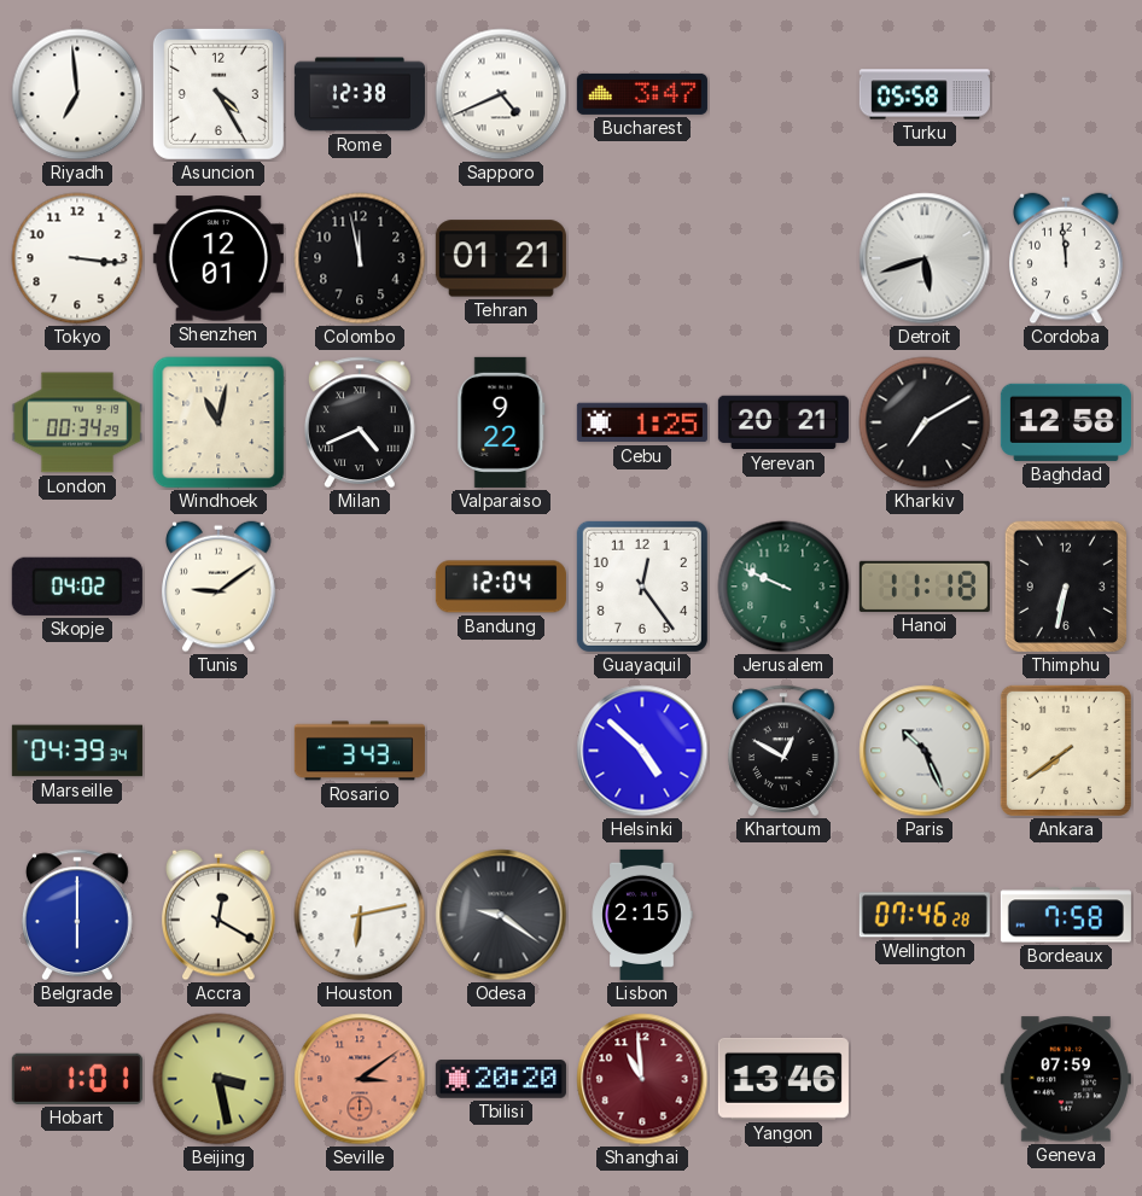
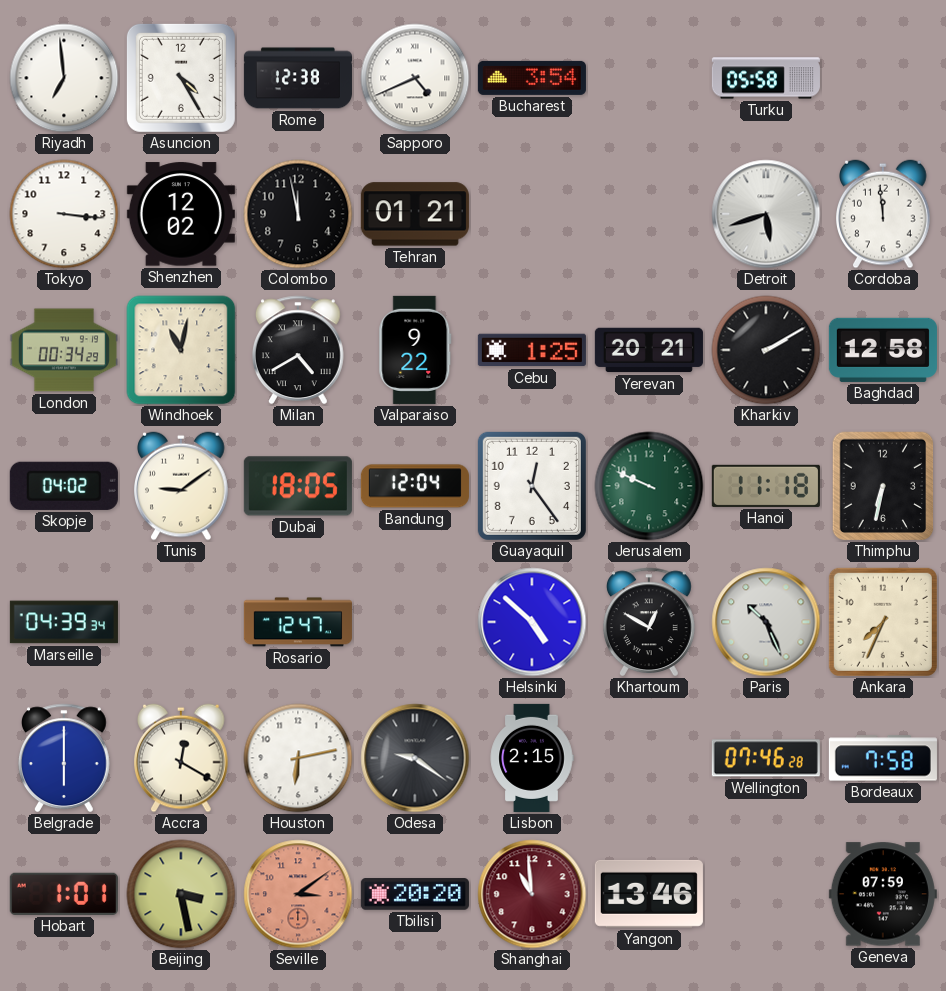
Bucharest: 3:47 -> 3:54
Shenzhen: 12:01 -> 12:02
Milan: 4:41 -> 4:40
Kharkiv: 7:10 -> 2:10
Dubai: none -> 18:05
Rosario: 3:43 -> 12:47
Ankara: 7:39 -> 7:34
